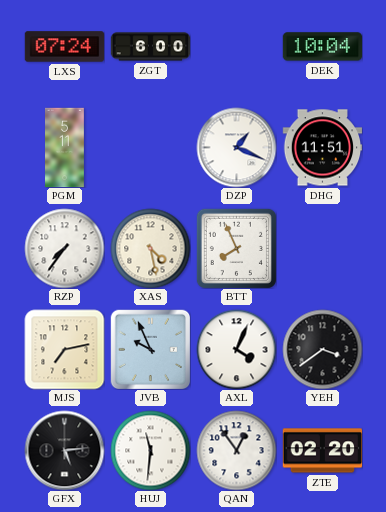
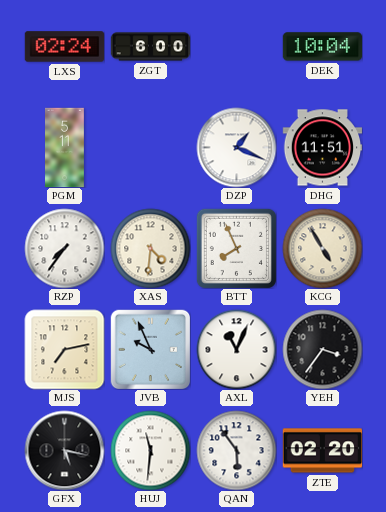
LXS: 07:24 -> 02:24
XAS: 4:28 -> 4:31
KCG: none -> 4:55
AXL: 4:04 -> 11:04
YEH: 3:39 -> 3:36
GFX: 5:14 -> 5:17
QAN: 12:54 -> 5:54
